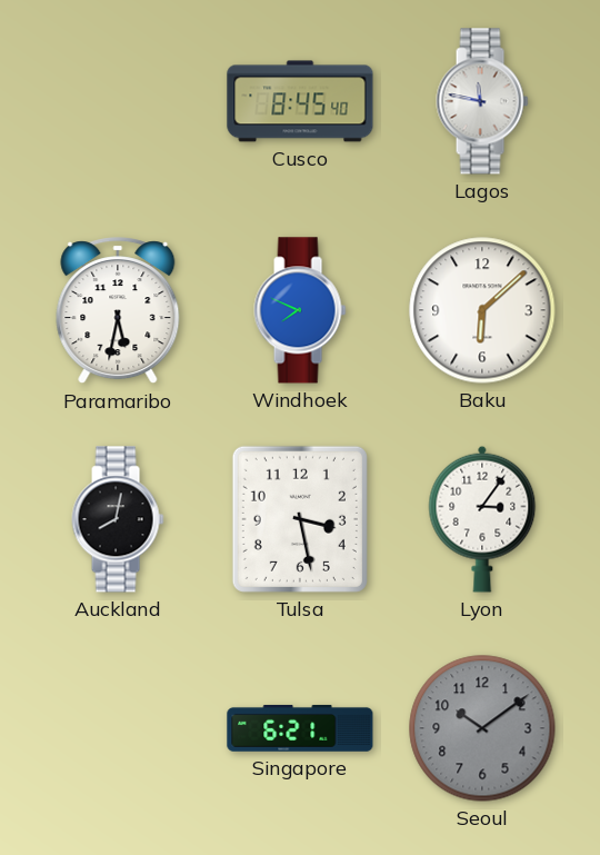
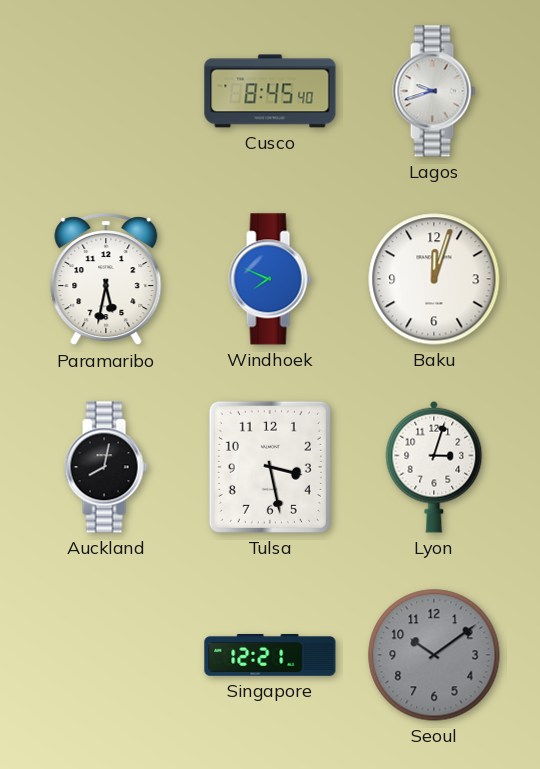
Lagos: 11:47 -> 9:42
Baku: 6:08 -> 12:03
Lyon: 3:06 -> 3:03
Singapore: 6:21 -> 12:21
